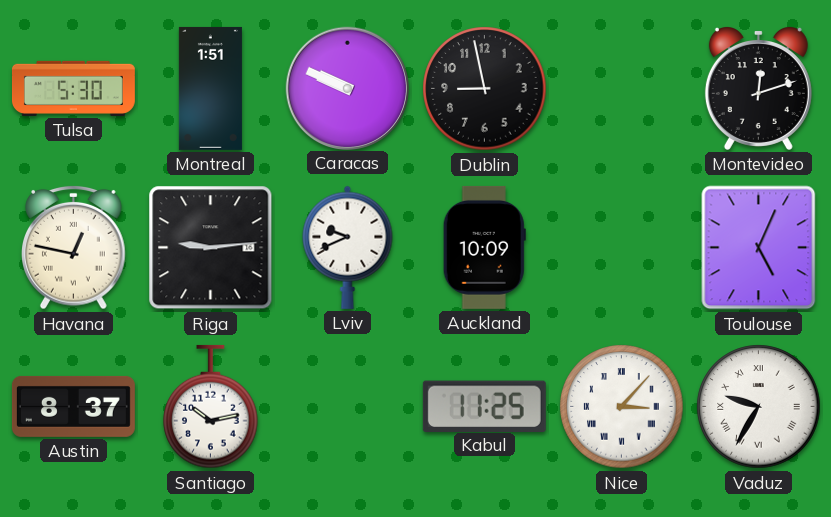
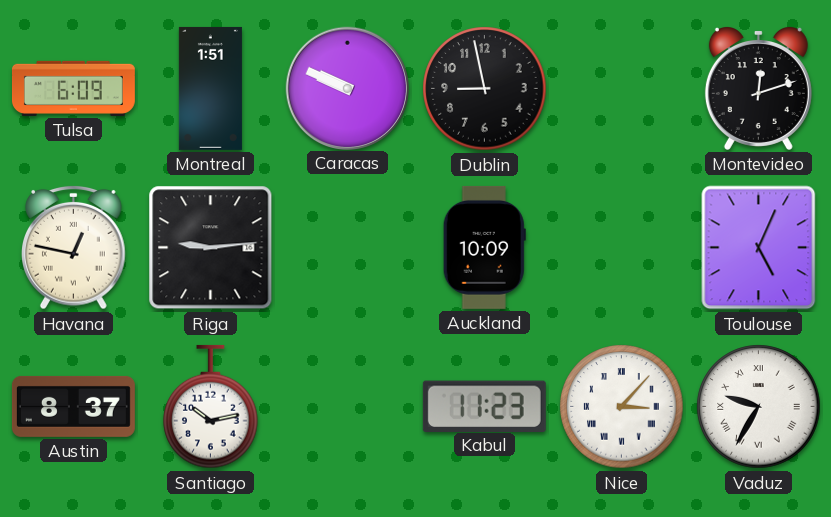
Tulsa: 5:30 -> 6:09
Lviv: 9:41 -> none
Kabul: 11:25 -> 11:23
